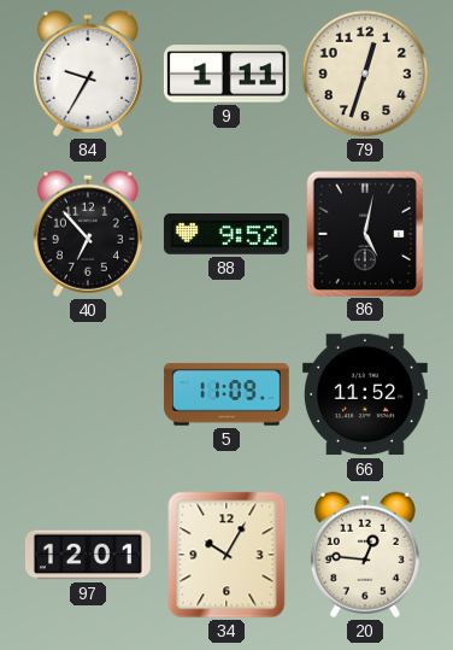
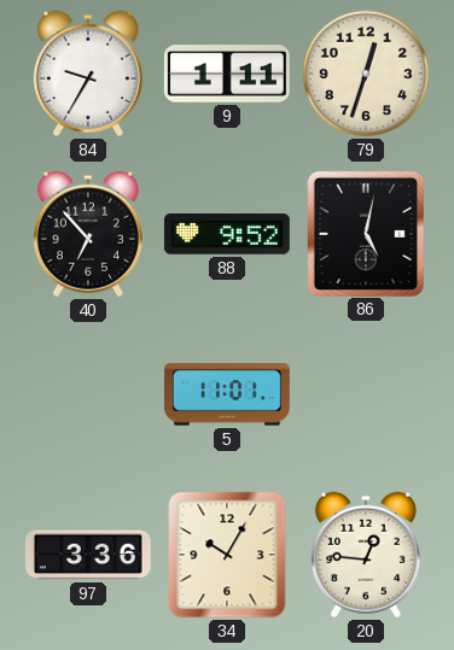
5: 11:09 -> 11:01
66: 11:52 -> none
97: 12:01 -> 3:36
